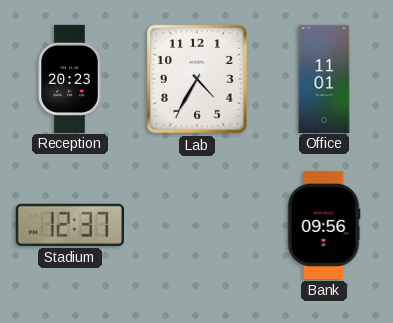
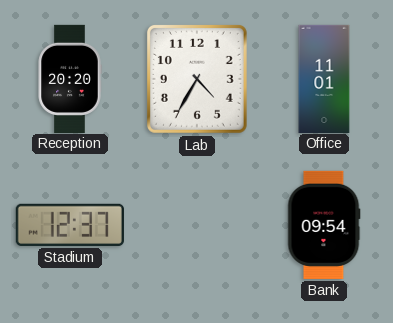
Reception: 20:23 -> 20:20
Bank: 09:56 -> 09:54
